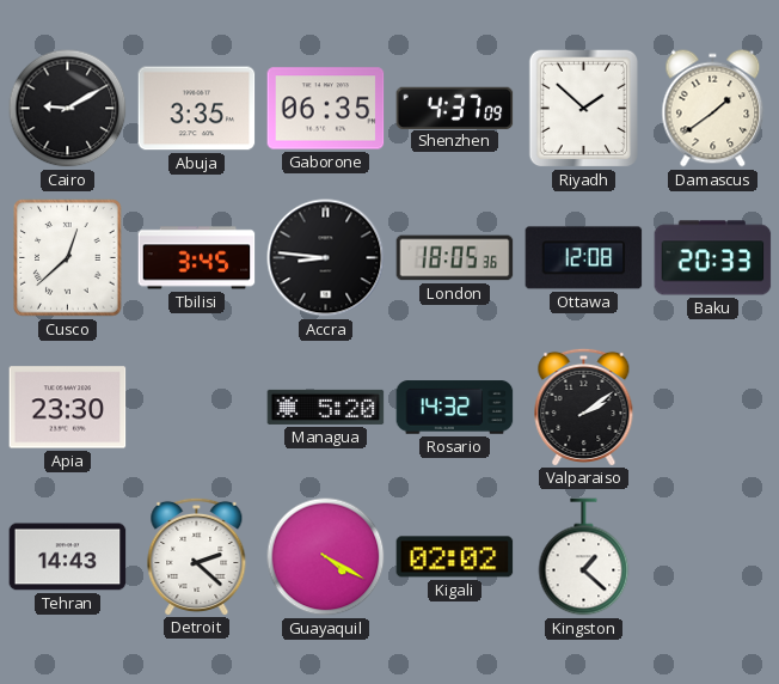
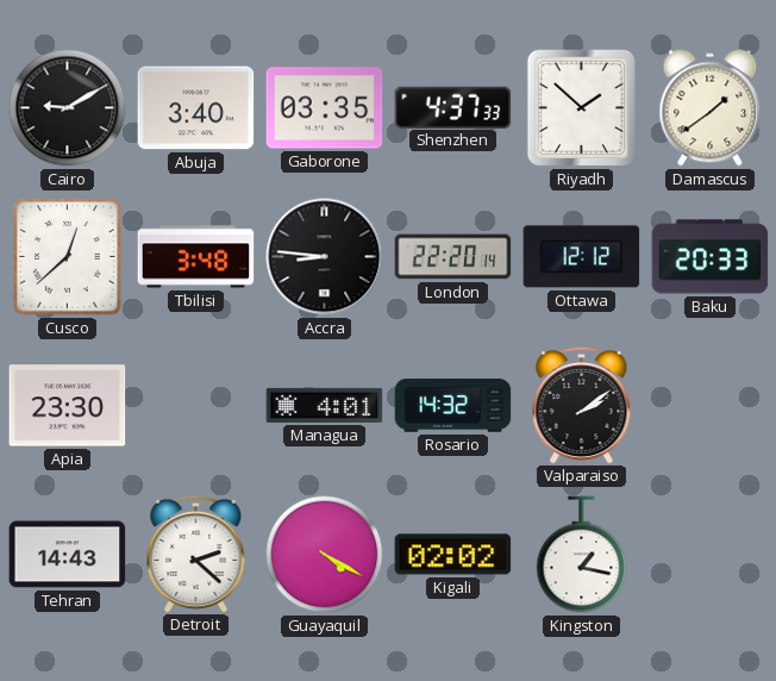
Abuja: 3:35 -> 3:40
Gaborone: 06:35 -> 03:35
Shenzhen: 4:37:09 -> 4:37:33
Tbilisi: 3:45 -> 3:48
London: 18:05 -> 22:20
Ottawa: 12:08 -> 12:12
Managua: 5:20 -> 4:01
Kingston: 1:22 -> 1:17
